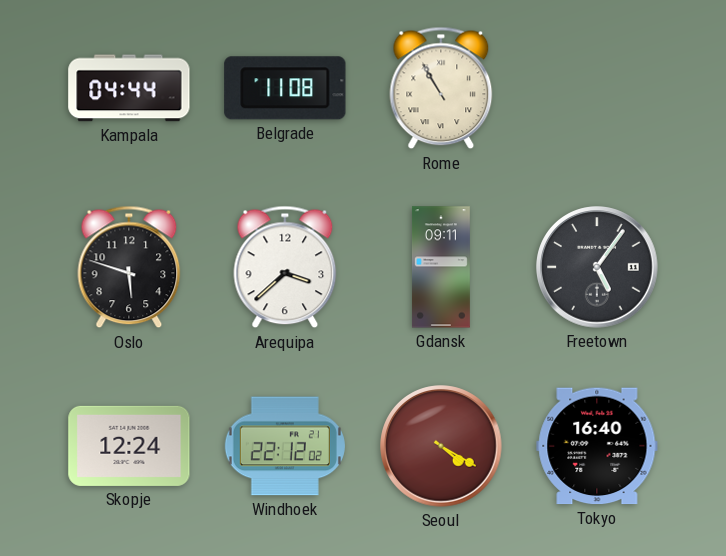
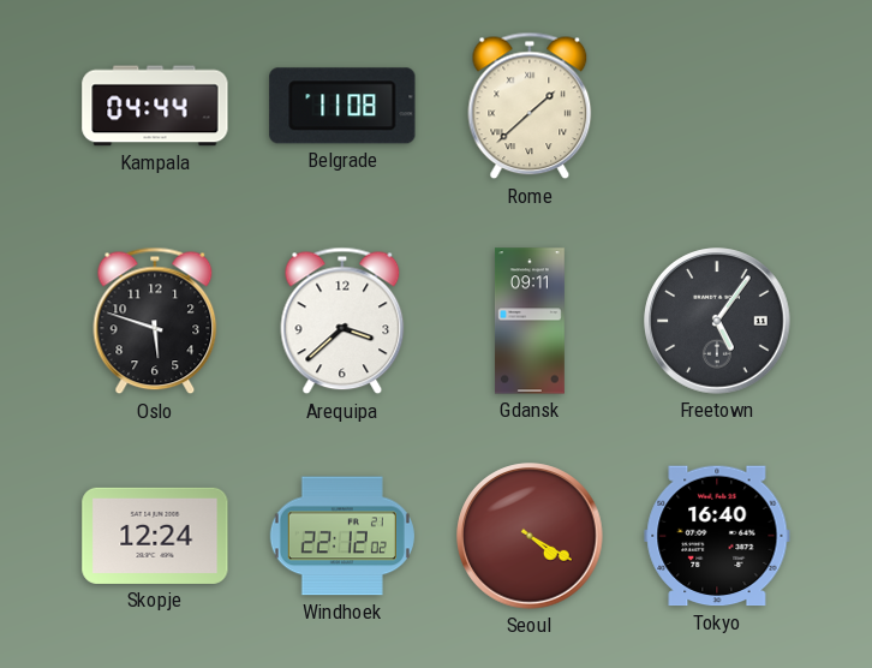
Rome: 10:55 -> 1:38
